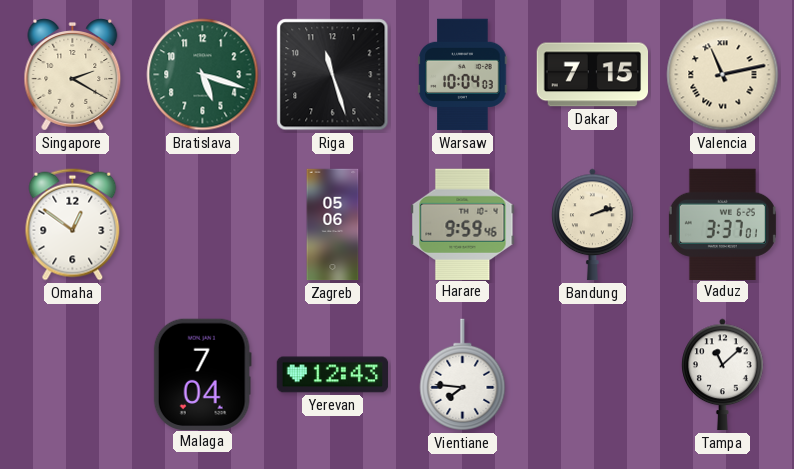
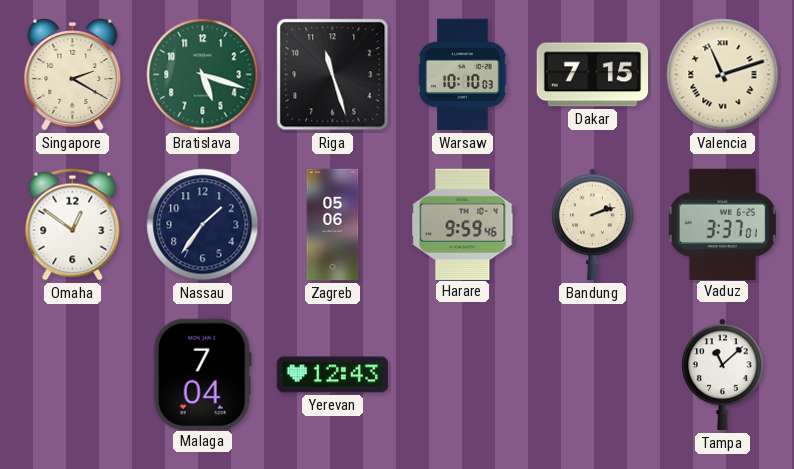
Warsaw: 10:04 -> 10:10
Valencia: 11:13 -> 11:12
Nassau: none -> 1:36
Vientiane: 7:46 -> none
